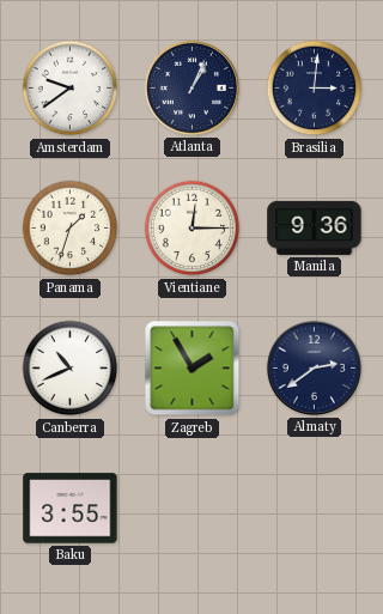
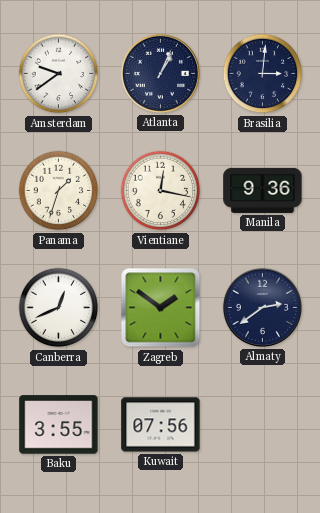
Vientiane: 12:15 -> 12:17
Canberra: 10:41 -> 12:41
Zagreb: 1:55 -> 1:51
Kuwait: none -> 07:56
